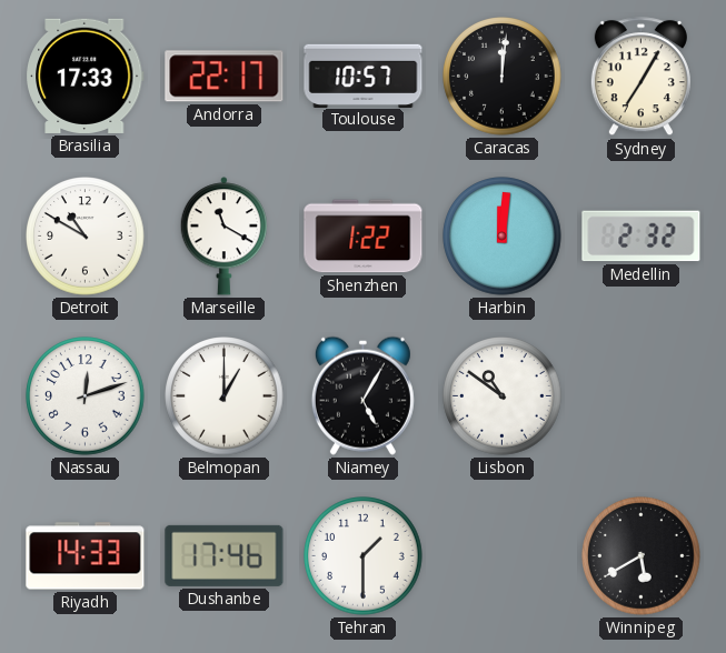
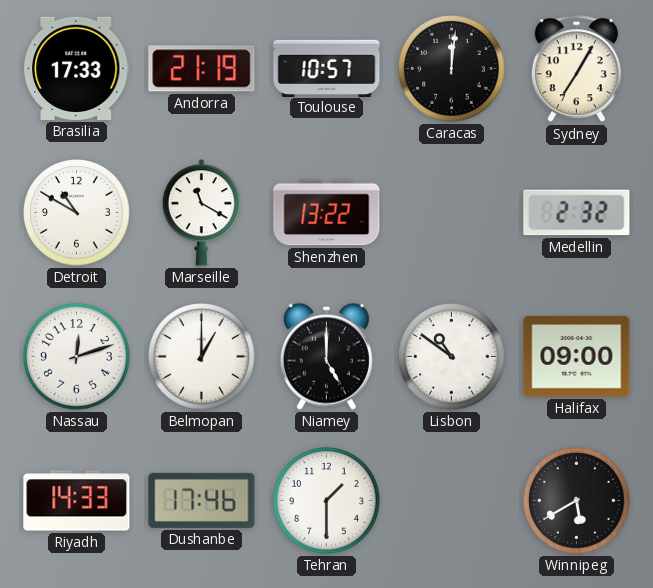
Andorra: 22:17 -> 21:19
Shenzhen: 1:22 -> 13:22
Harbin: 12:01 -> none
Niamey: 5:05 -> 5:00
Halifax: none -> 09:00
